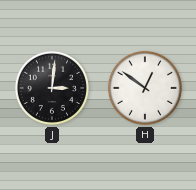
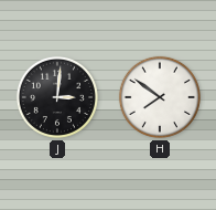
H: 12:51 -> 7:51
